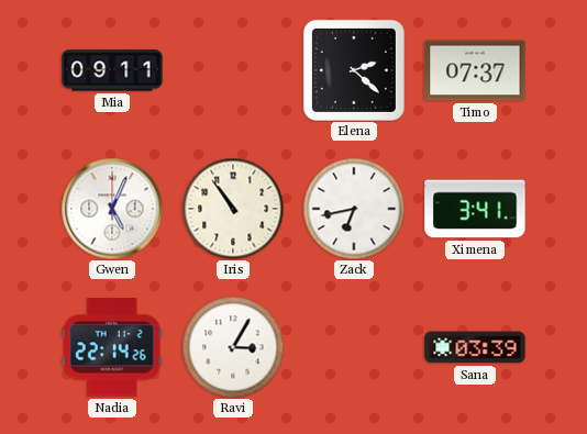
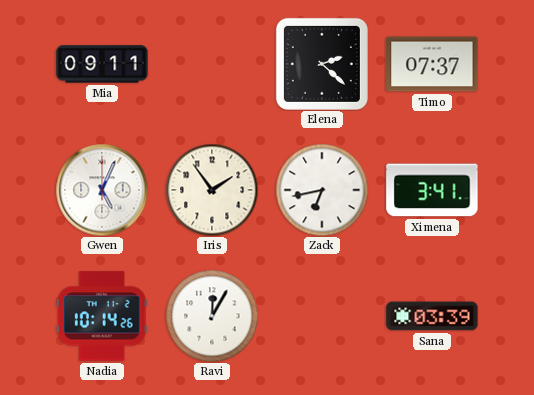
Iris: 10:54 -> 1:54
Nadia: 22:14 -> 10:14
Ravi: 3:05 -> 12:05
